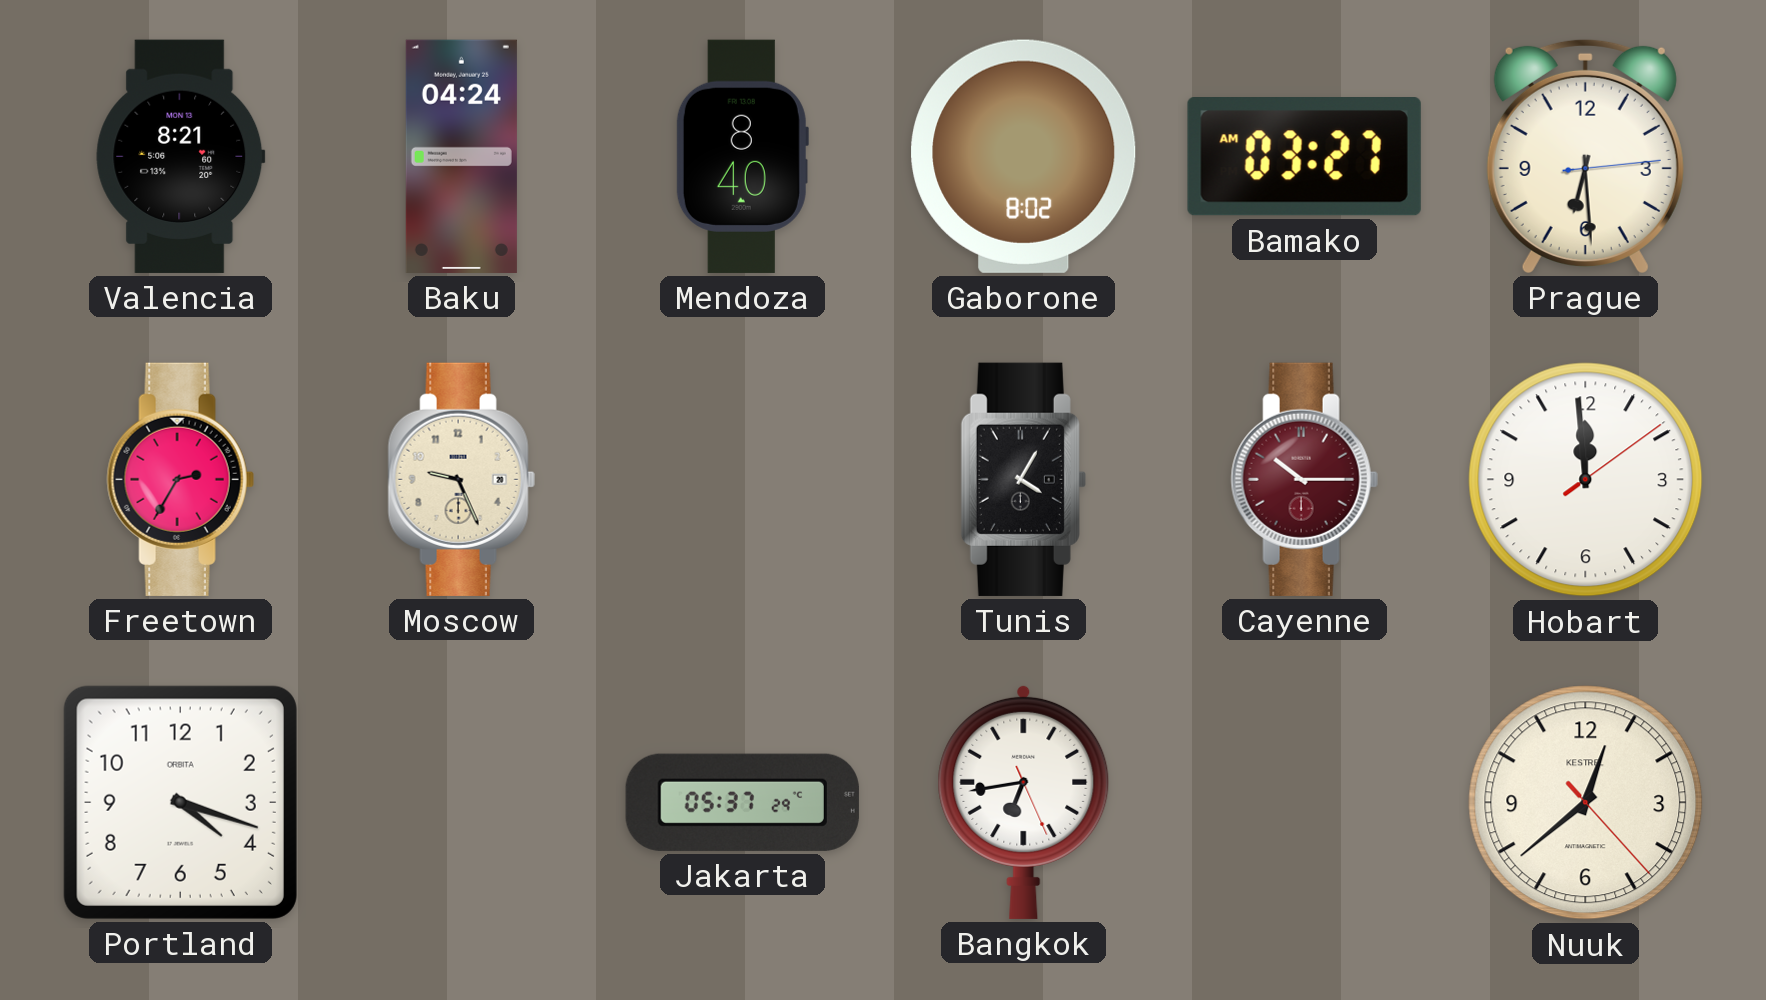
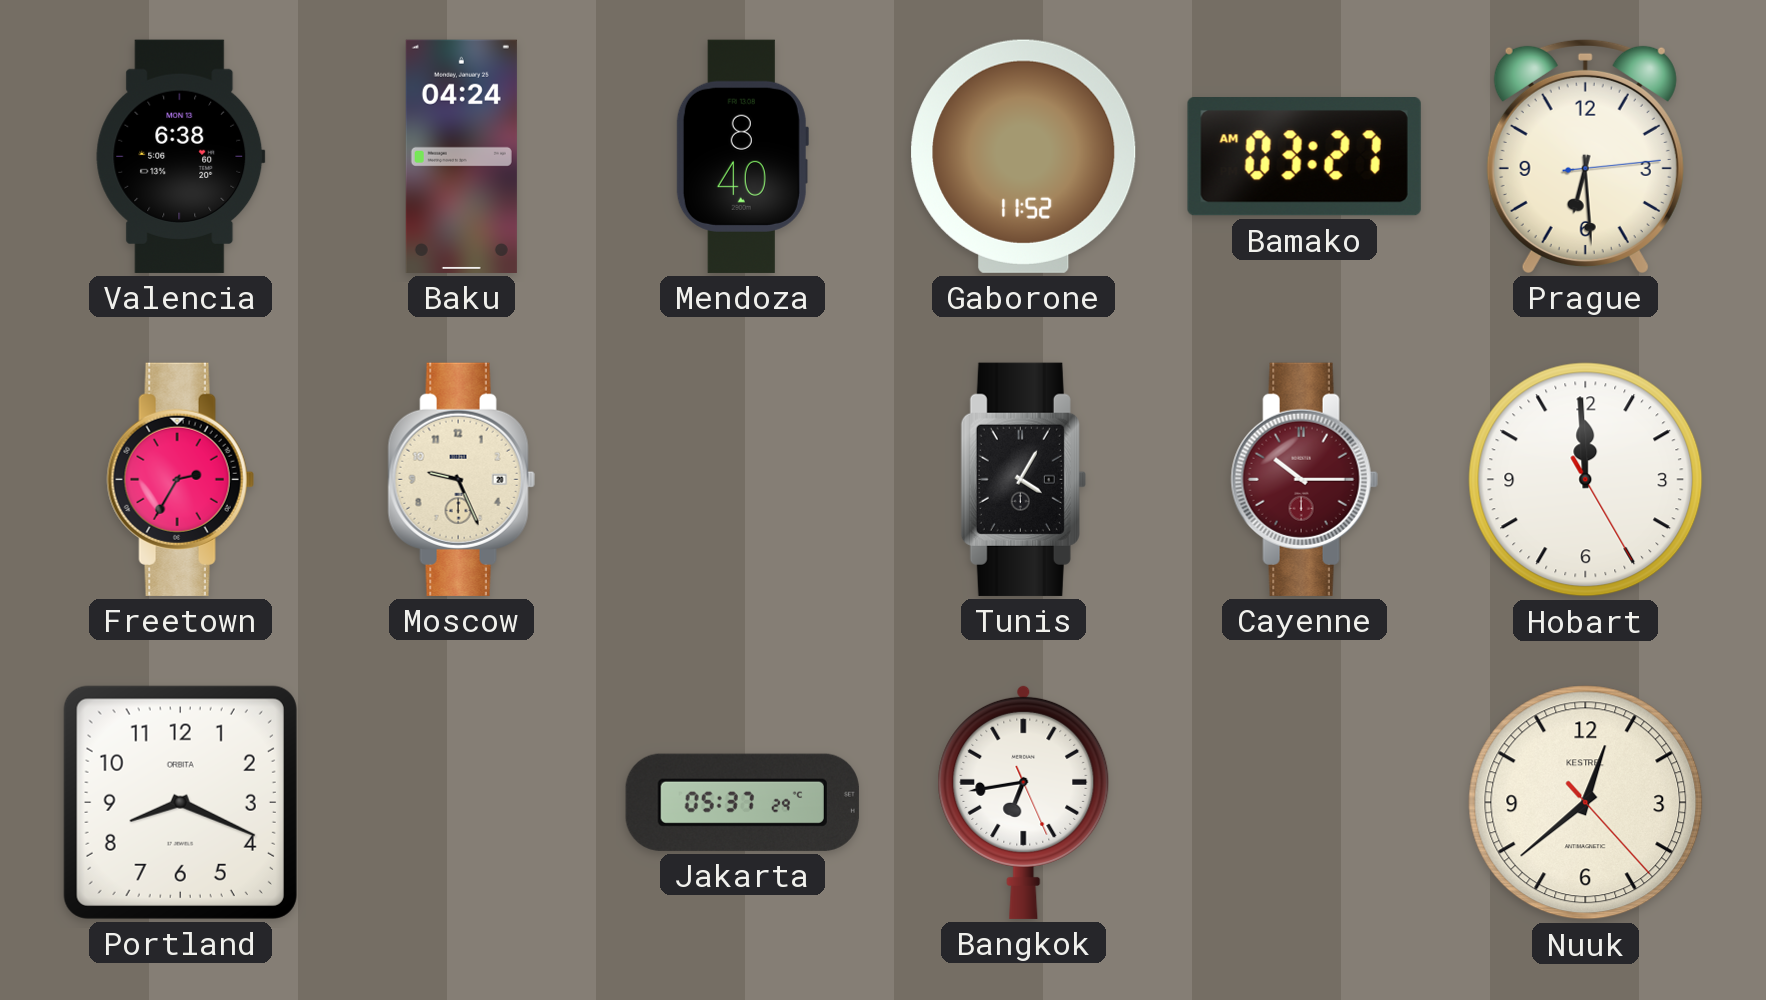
Valencia: 8:21 -> 6:38
Gaborone: 8:02 -> 11:52
Hobart: 11:59:09 -> 11:59:25
Portland: 4:18 -> 8:19
